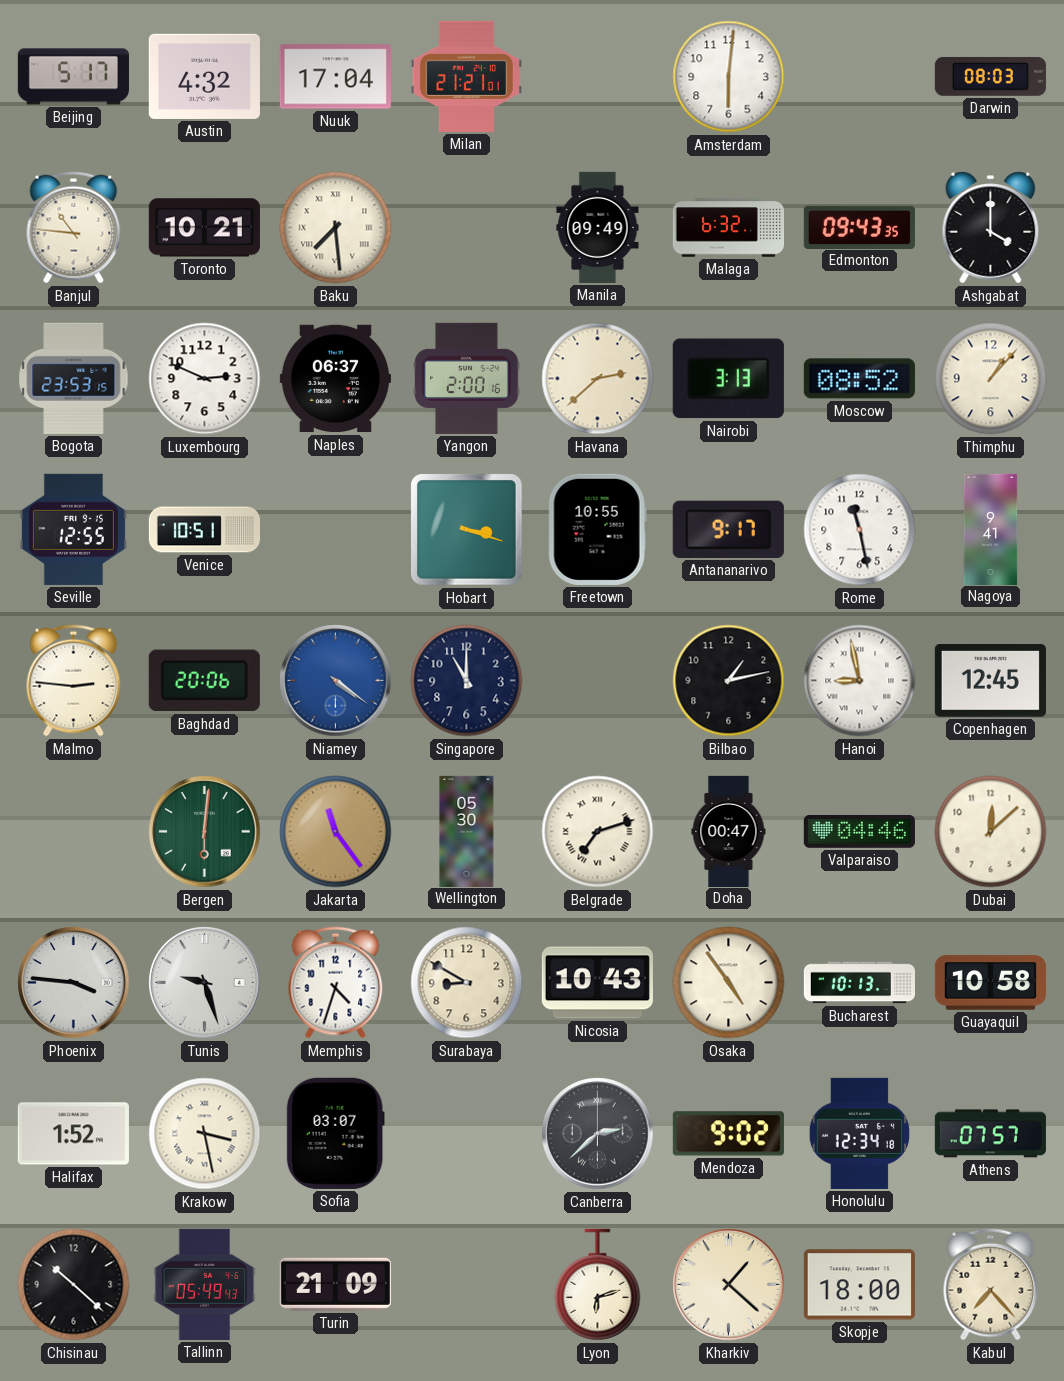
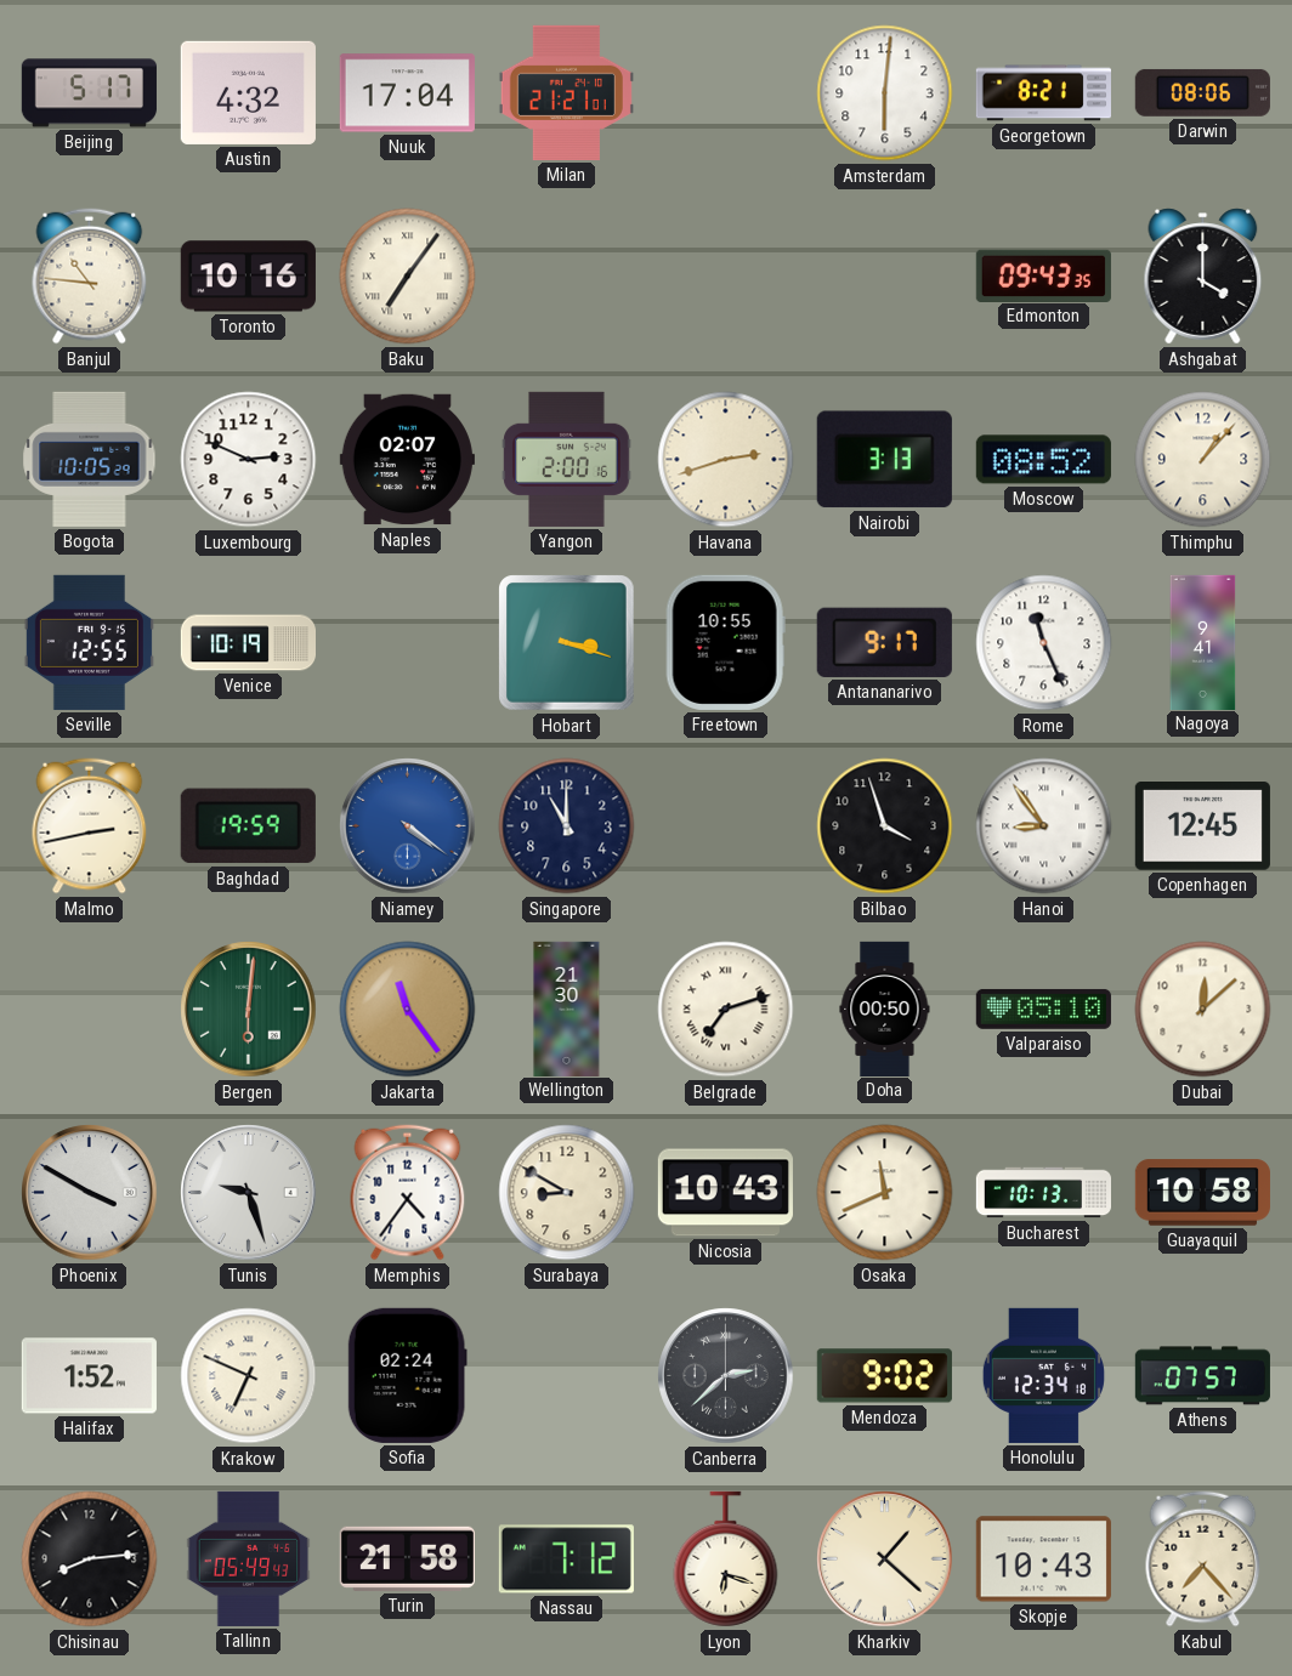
Georgetown: none -> 8:21
Darwin: 08:03 -> 08:06
Toronto: 10:21 -> 10:16
Baku: 7:29 -> 7:06
Manila: 09:49 -> none
Malaga: 6:32 -> none
Bogota: 23:53 -> 10:05
Naples: 06:37 -> 02:07
Havana: 2:38 -> 2:42
Venice: 10:51 -> 10:19
Rome: 11:28 -> 11:26
Malmo: 2:46 -> 2:43
Baghdad: 20:06 -> 19:59
Bilbao: 1:13 -> 3:57
Hanoi: 8:58 -> 8:54
Wellington: 05:30 -> 21:30
Doha: 00:47 -> 00:50
Valparaiso: 04:46 -> 05:10
Phoenix: 3:46 -> 3:50
Memphis: 4:33 -> 4:36
Osaka: 4:54 -> 11:41
Krakow: 3:28 -> 6:49
Sofia: 03:07 -> 02:24
Chisinau: 10:22 -> 8:14
Turin: 21:09 -> 21:58
Nassau: none -> 7:12
Lyon: 6:12 -> 6:18
Skopje: 18:00 -> 10:43
